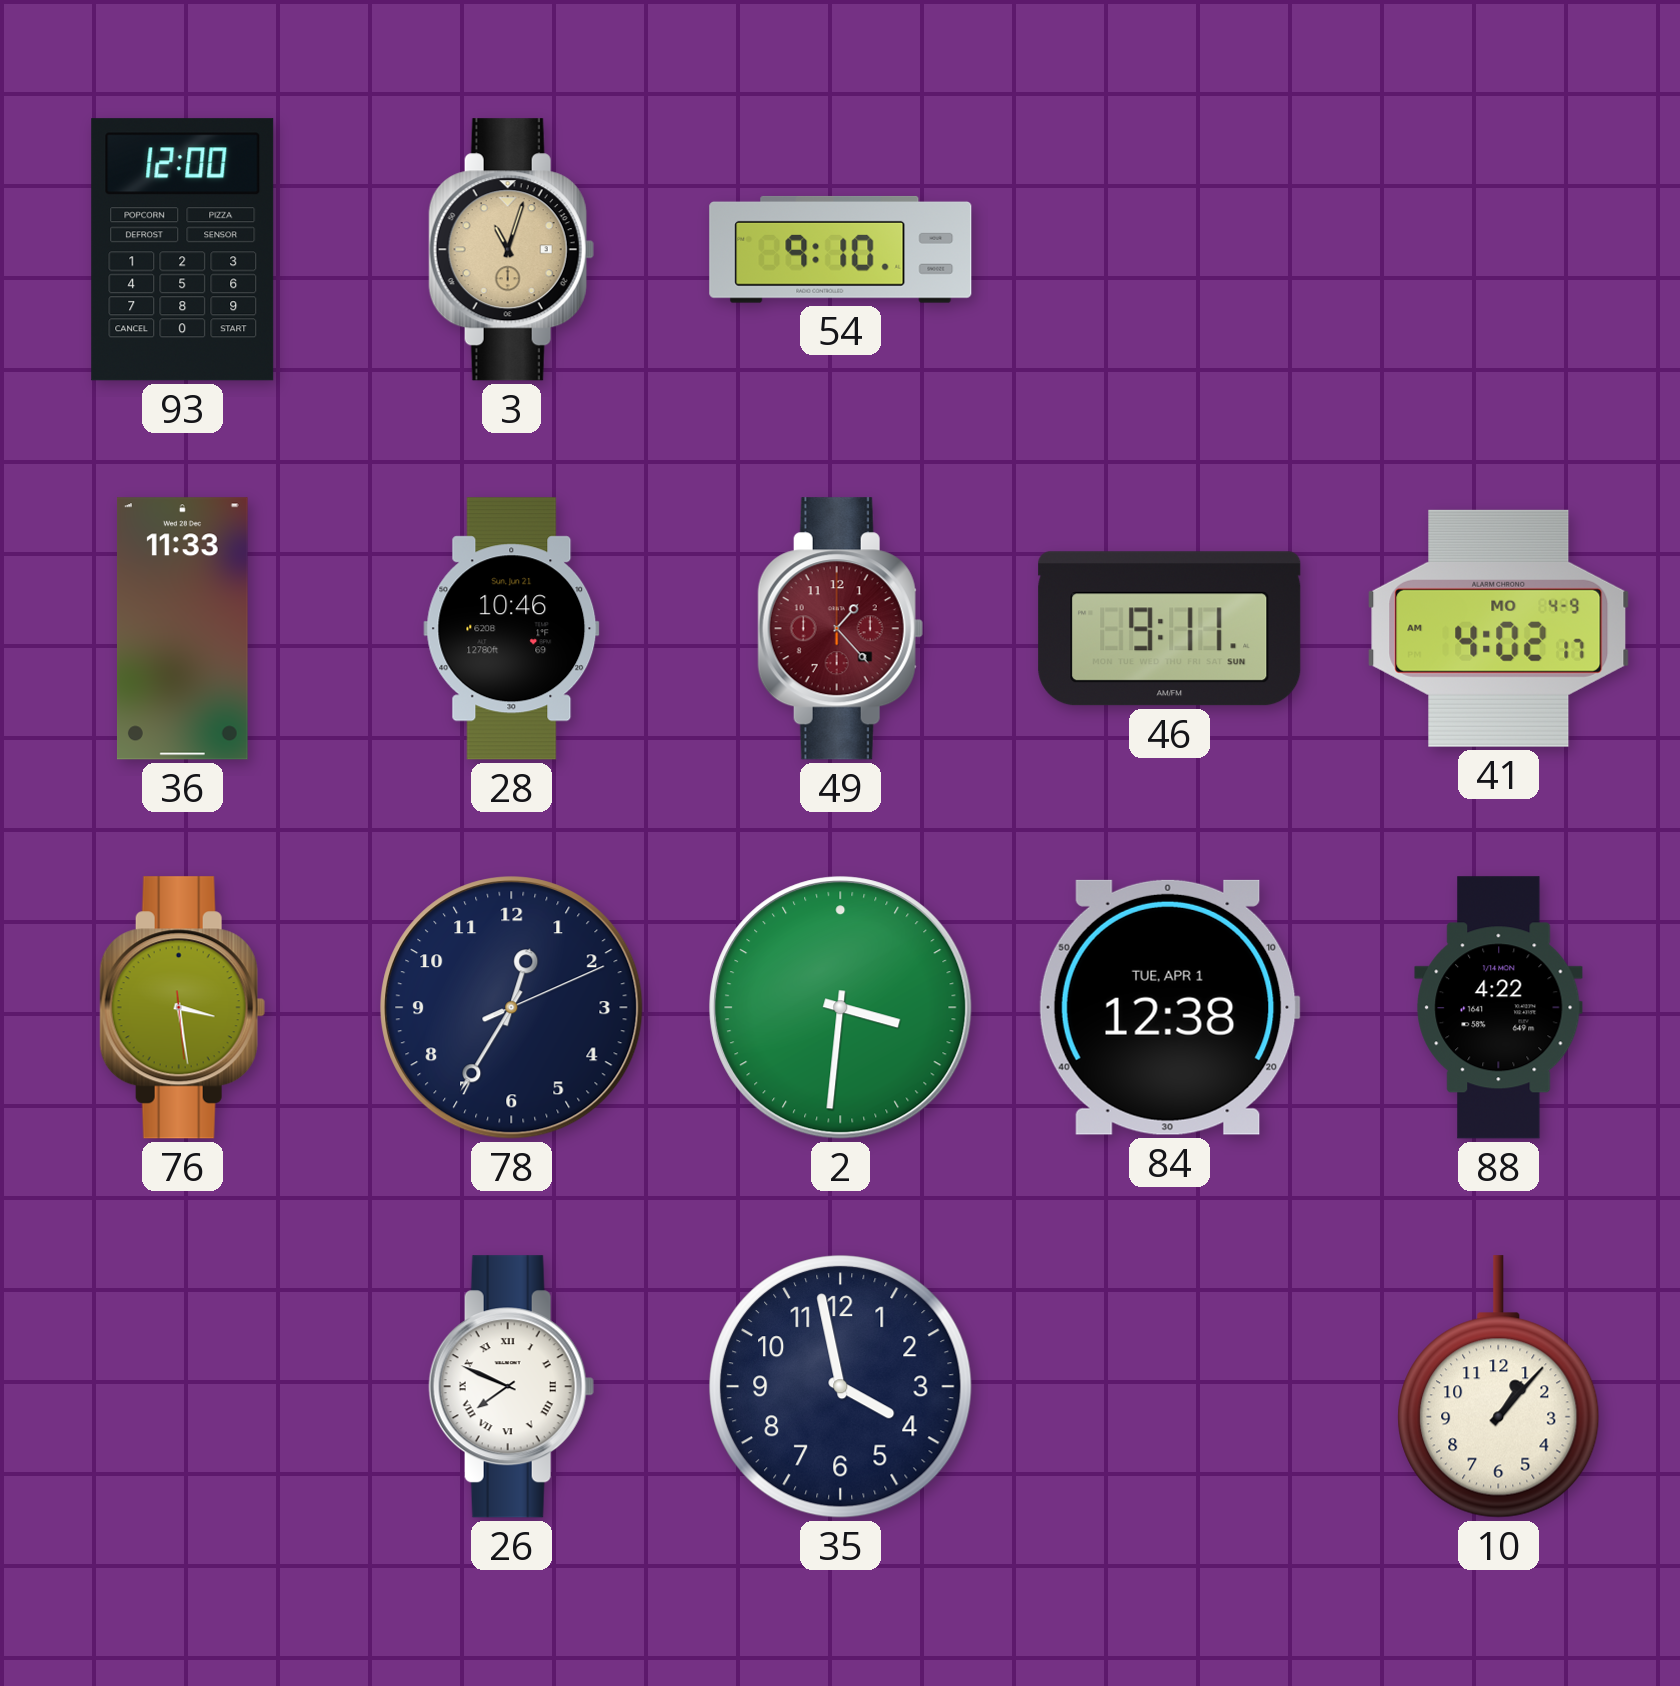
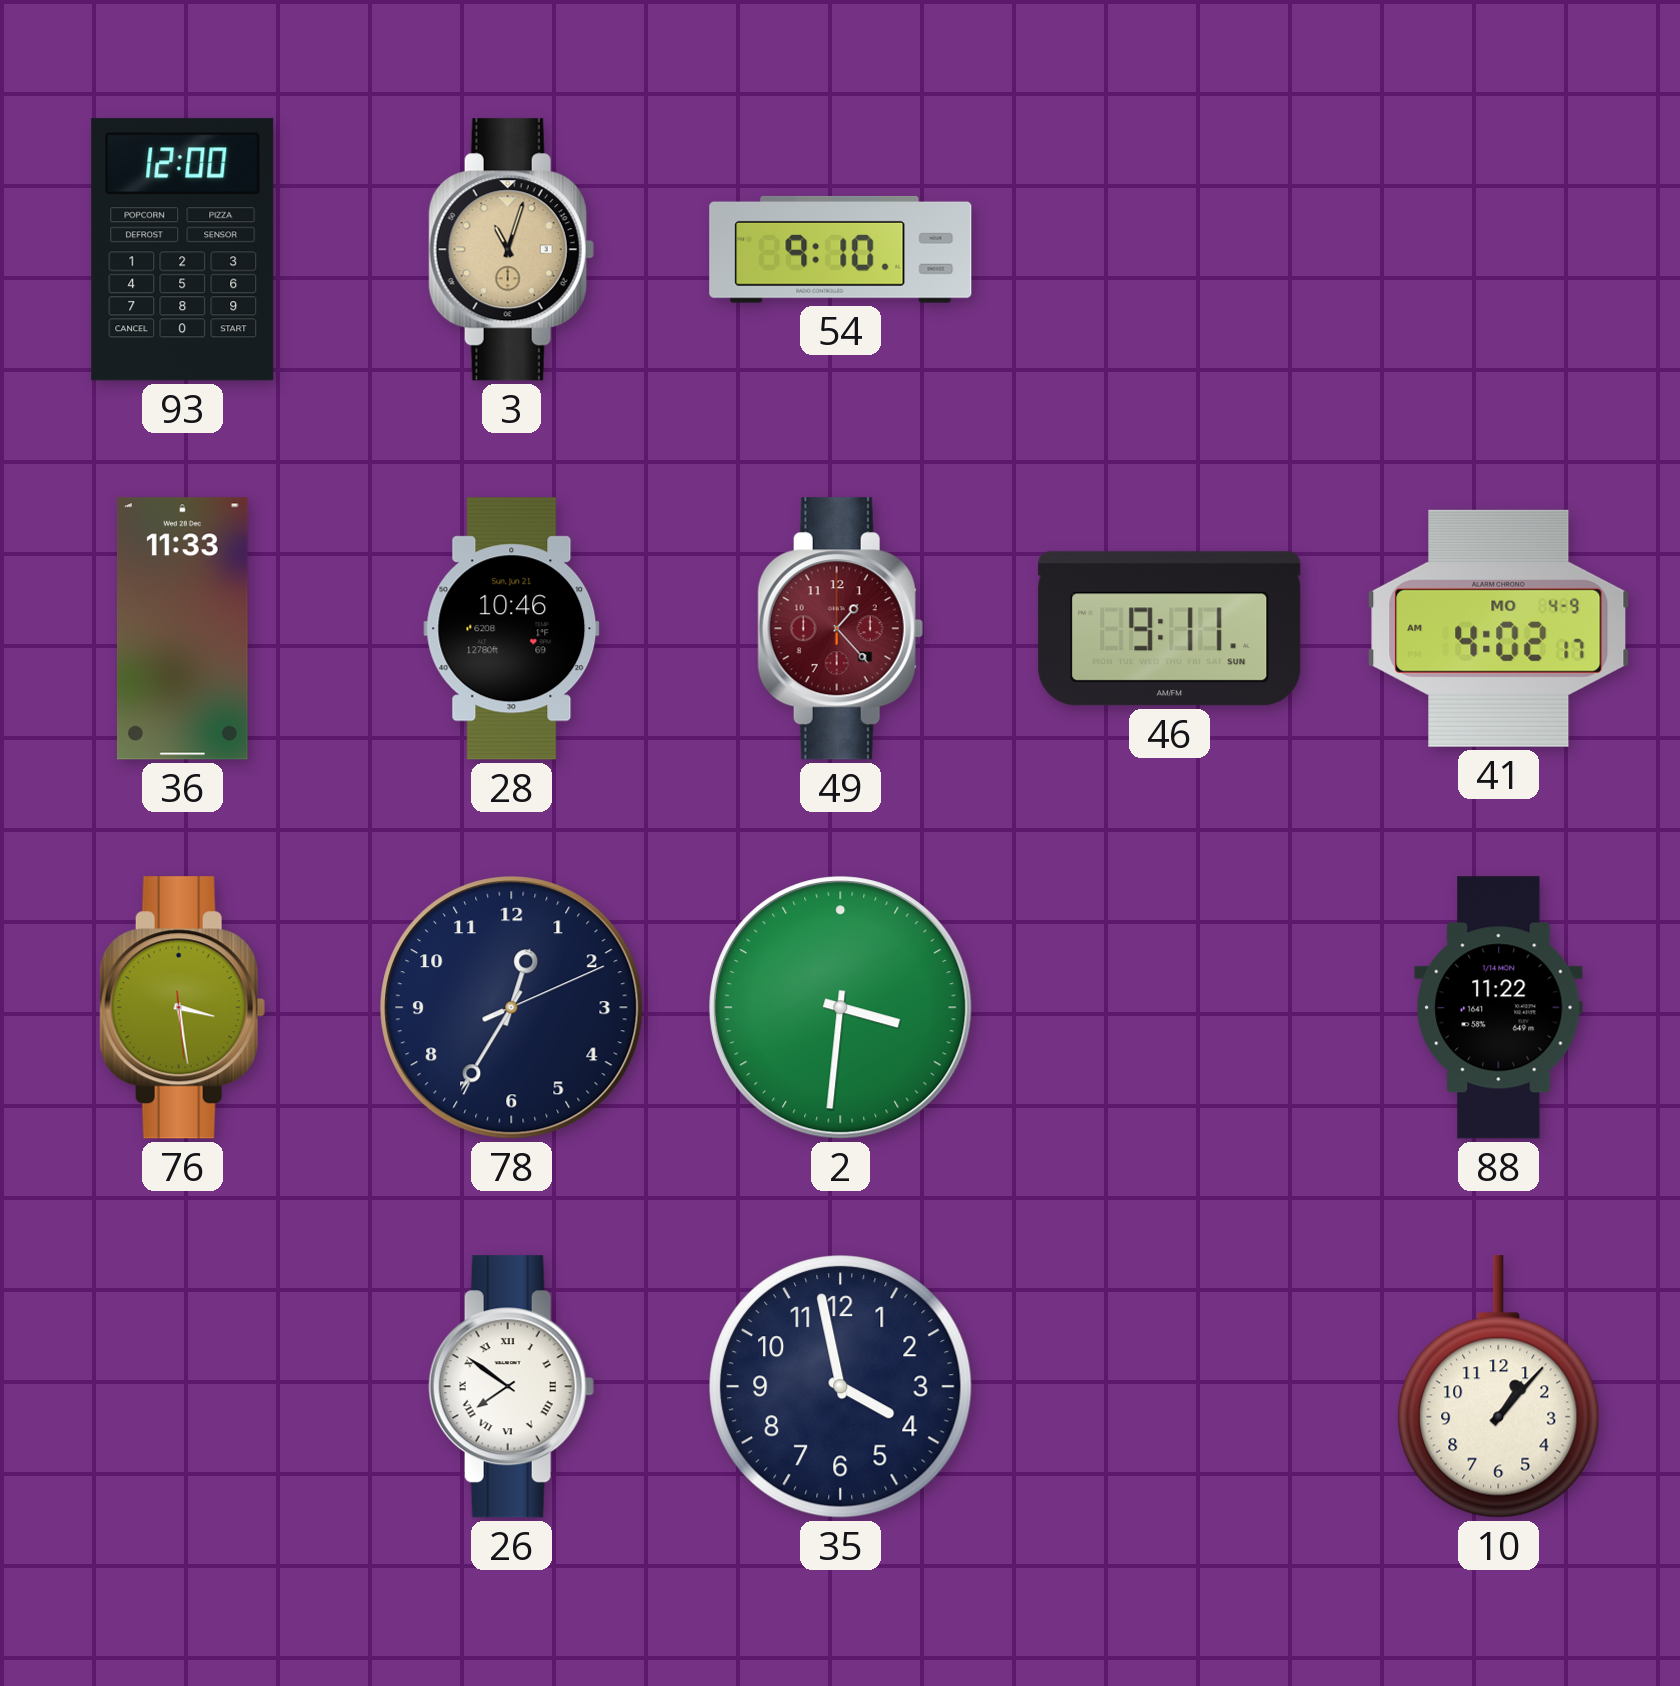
84: 12:38 -> none
88: 4:22 -> 11:22
26: 7:49 -> 7:51
